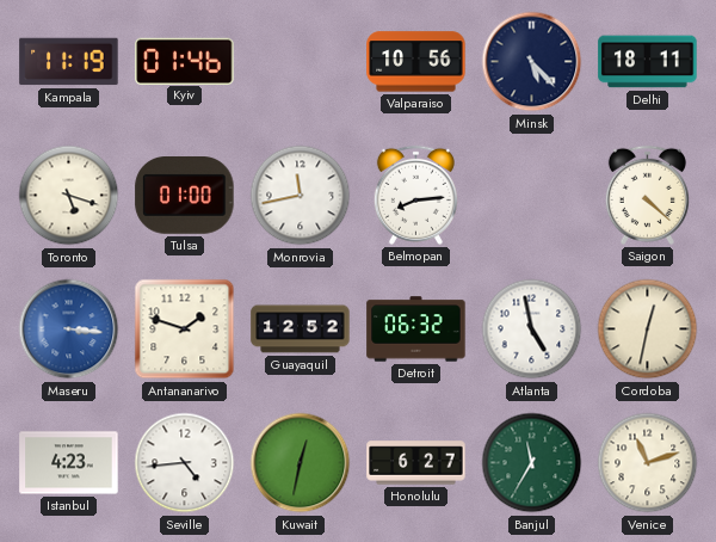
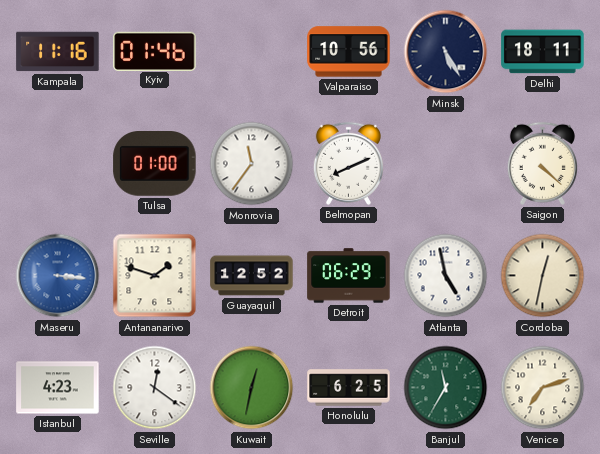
Kampala: 11:19 -> 11:16
Minsk: 5:23 -> 5:25
Toronto: 5:18 -> none
Monrovia: 11:43 -> 11:36
Belmopan: 8:14 -> 8:11
Detroit: 06:32 -> 06:29
Seville: 4:44 -> 12:21
Honolulu: 6:27 -> 6:25
Venice: 11:12 -> 7:12
